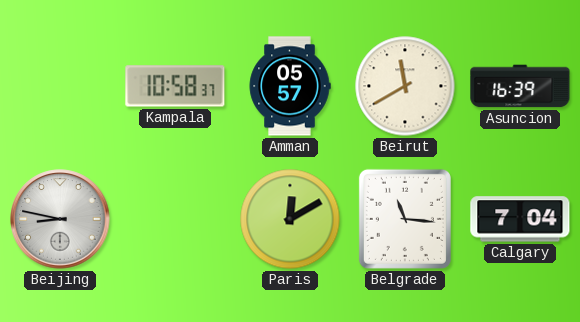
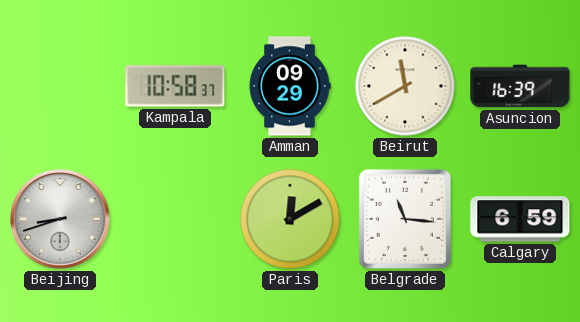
Amman: 05:57 -> 09:29
Beijing: 8:47 -> 8:42
Calgary: 7:04 -> 6:59
